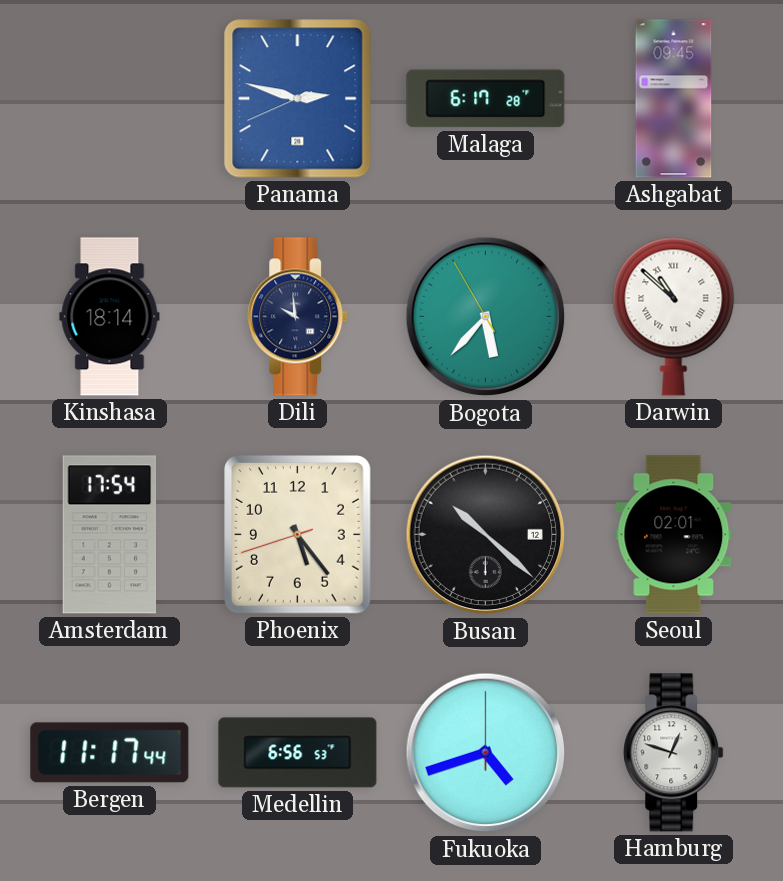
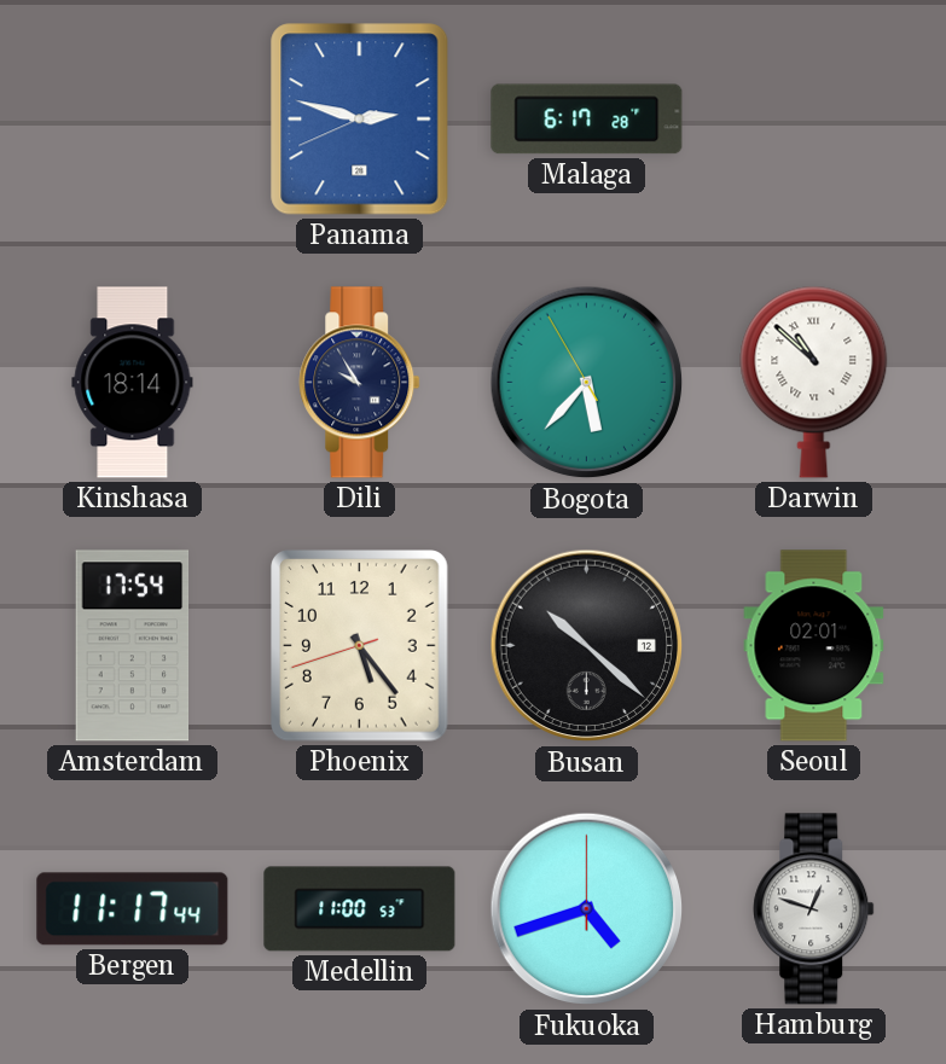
Ashgabat: 09:45 -> none
Dili: 9:59 -> 9:55
Medellin: 6:56 -> 11:00
